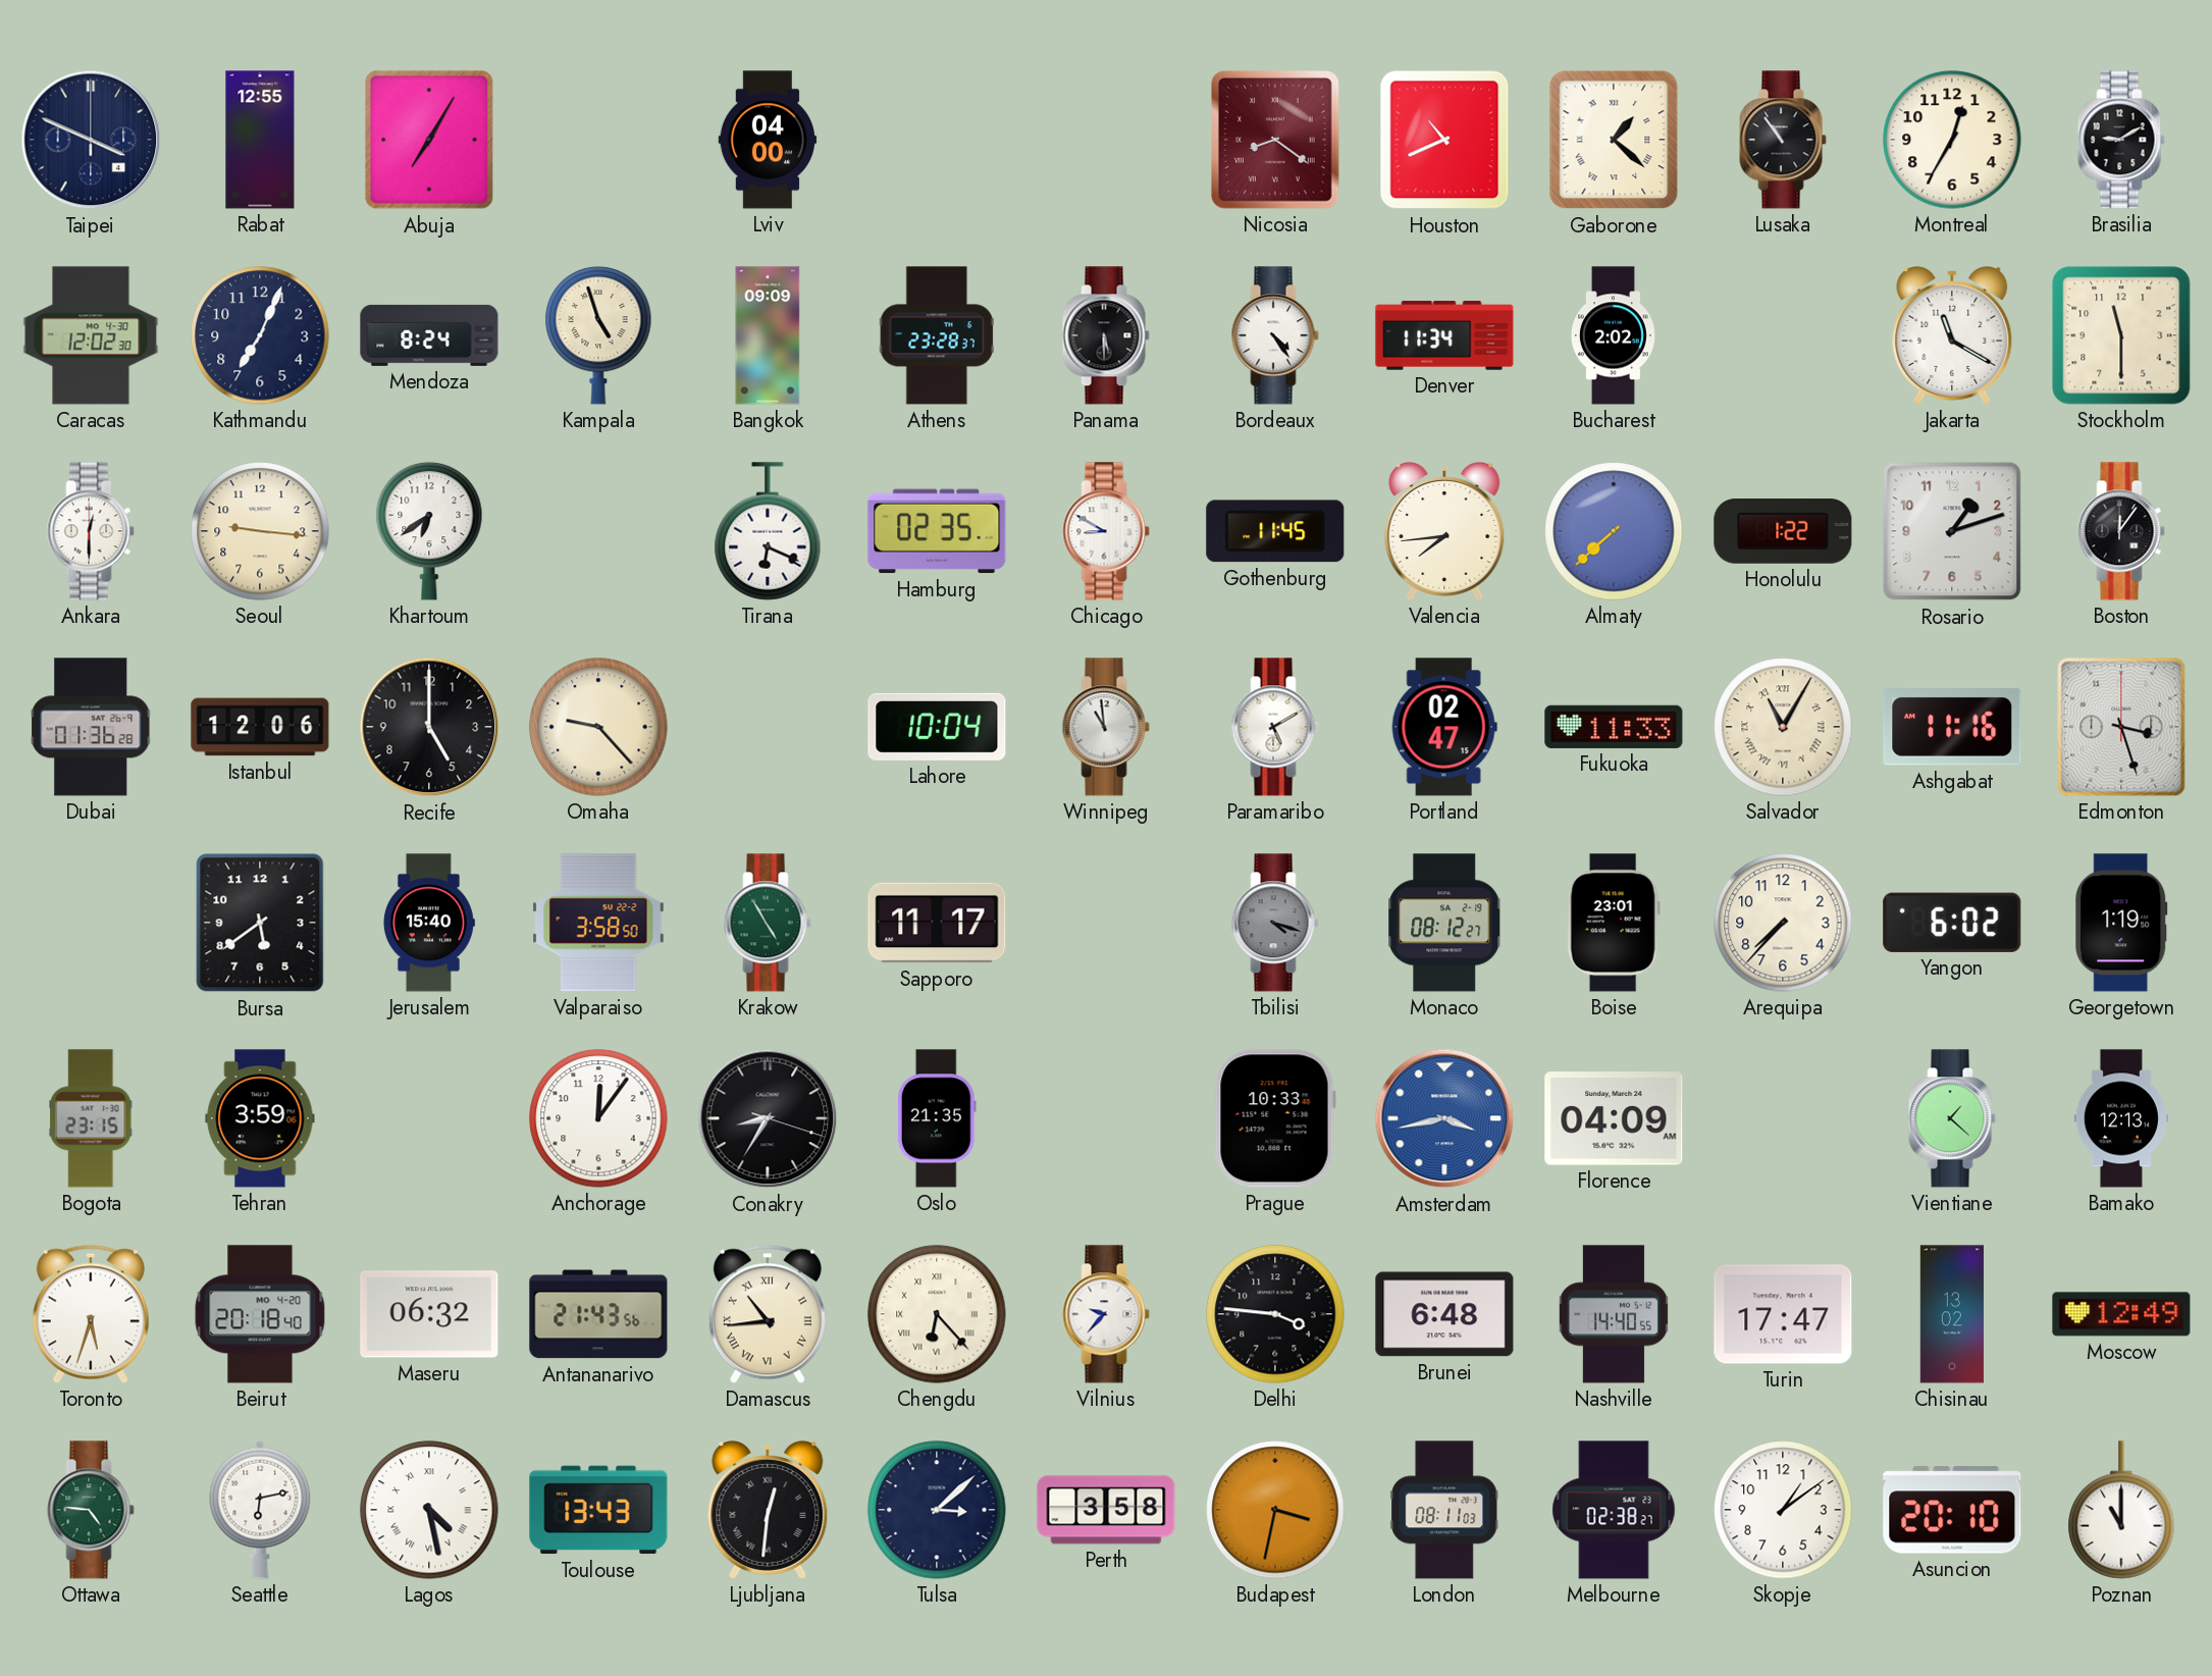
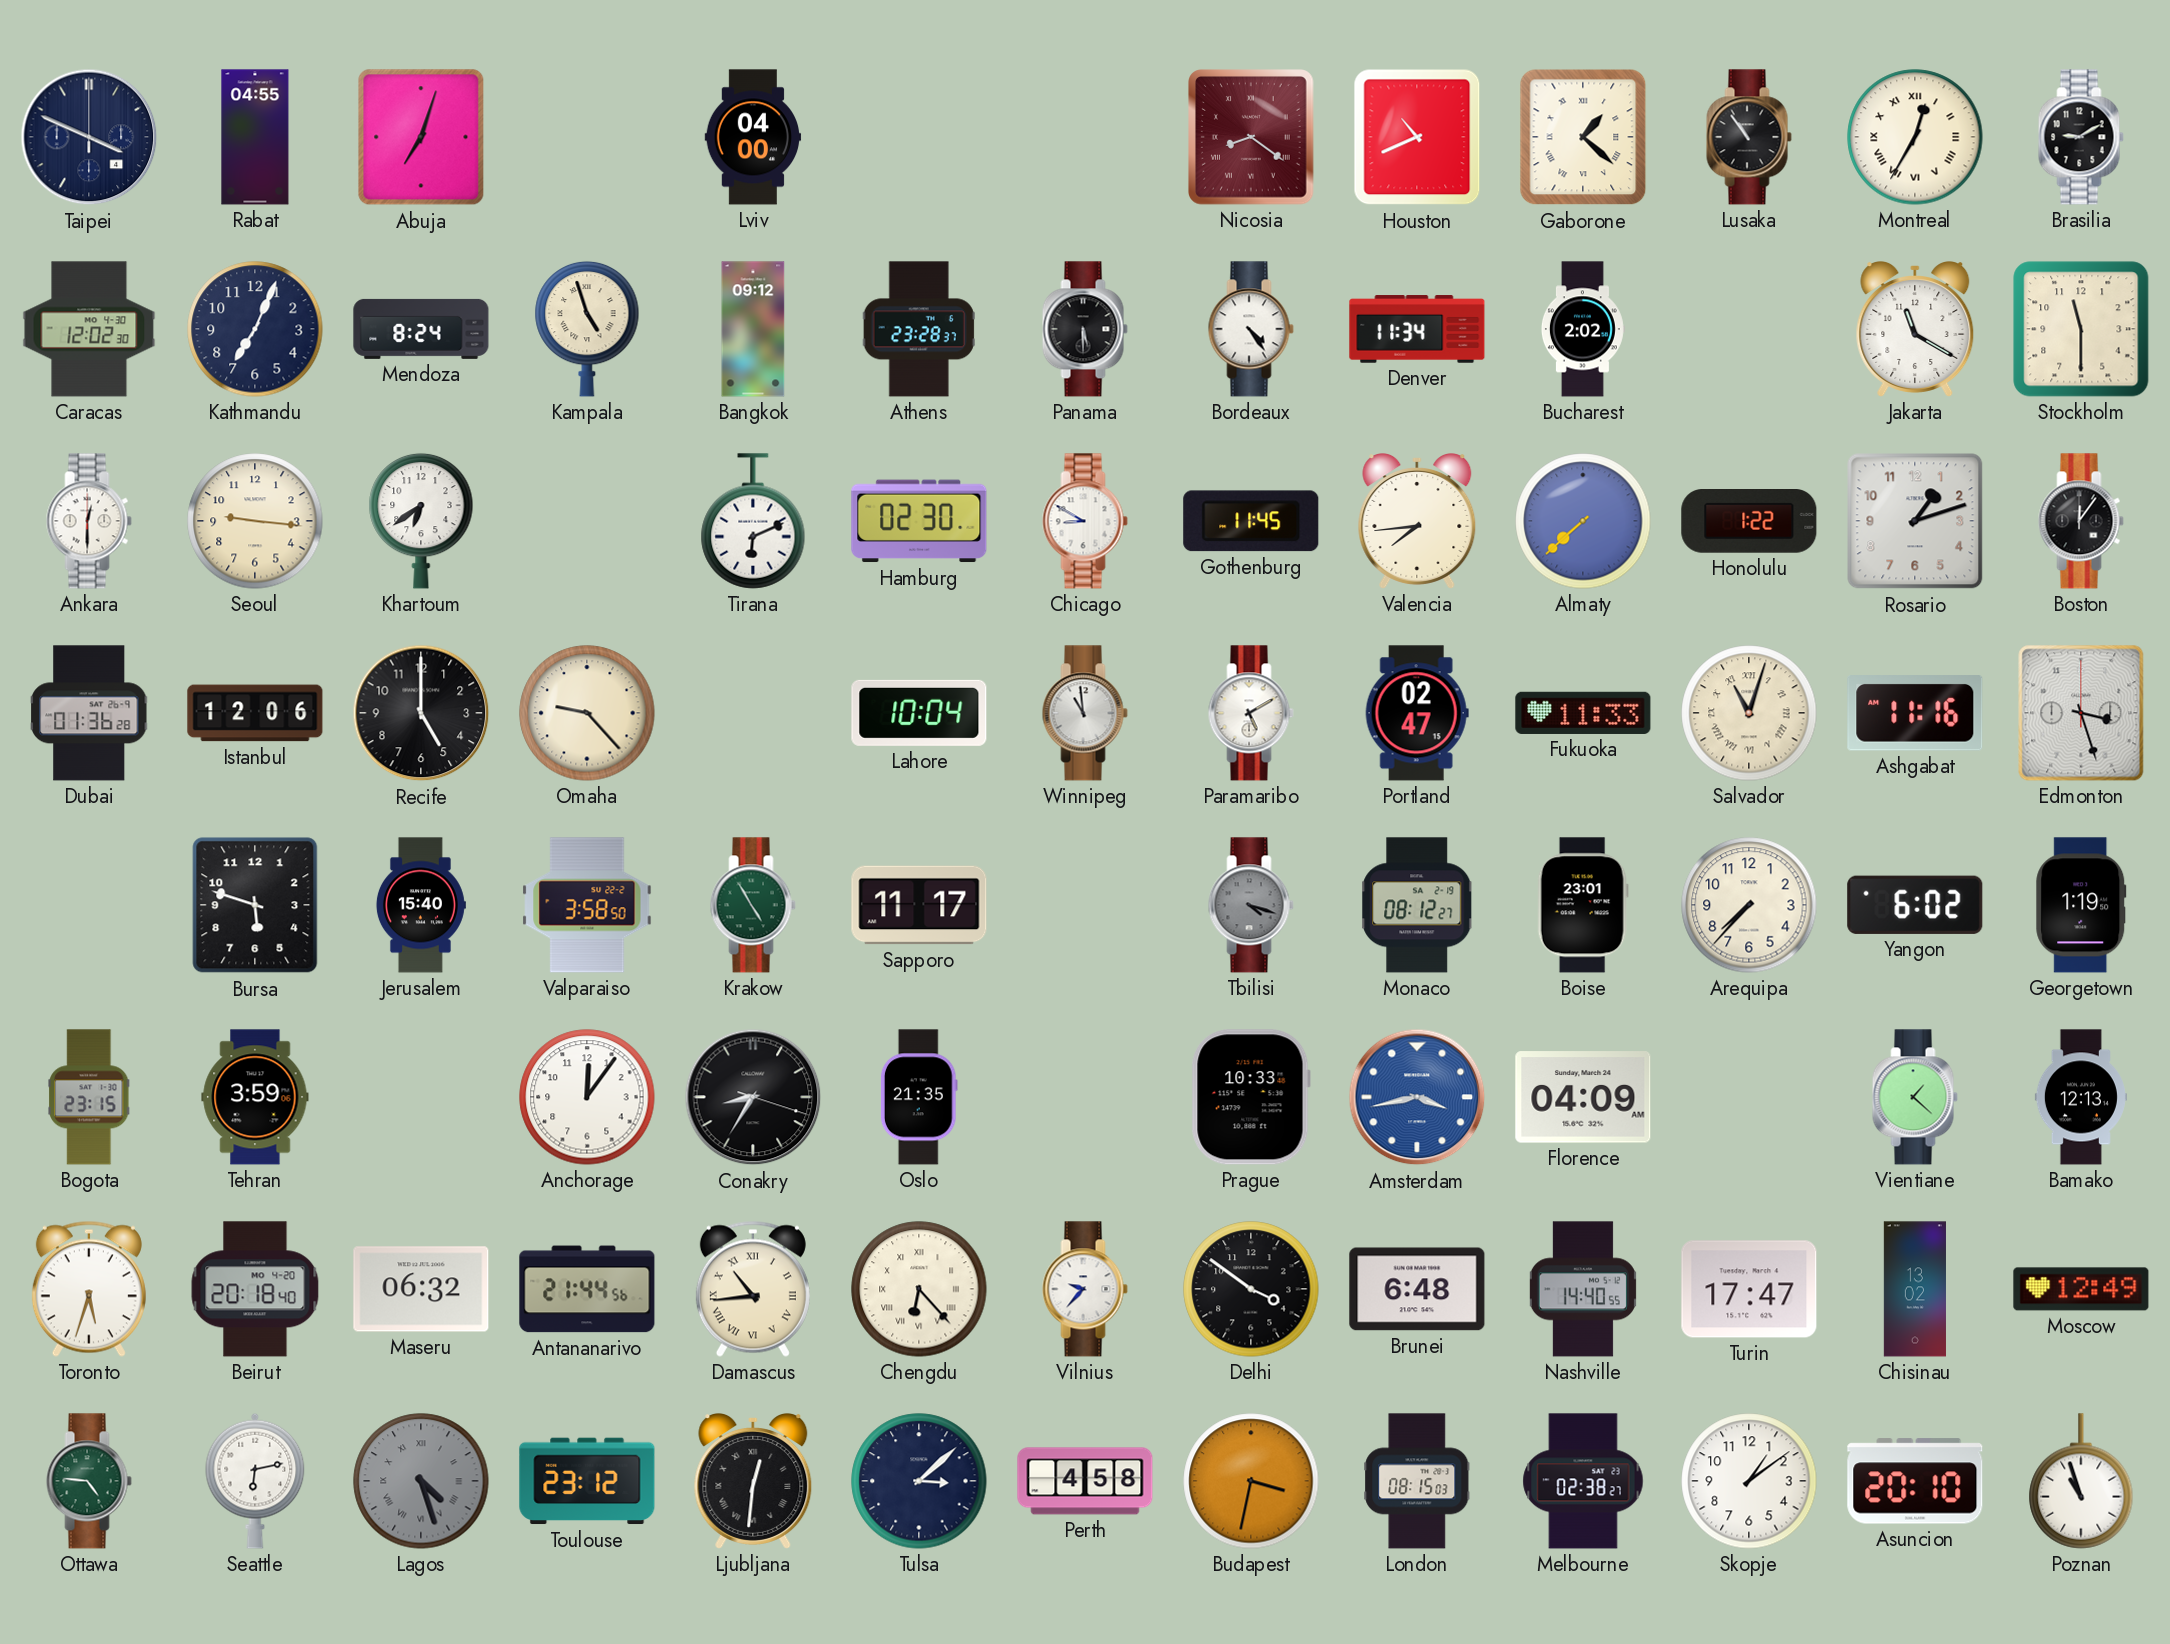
Rabat: 12:55 -> 04:55
Abuja: 7:05 -> 7:03
Montreal numerals: Arabic -> Roman
Bangkok: 09:09 -> 09:12
Tirana: 6:19 -> 6:11
Hamburg: 02:35 -> 02:30
Salvador: 11:05 -> 11:03
Bursa: 5:39 -> 5:48
Antananarivo: 21:43 -> 21:44
Delhi: 3:46 -> 3:51
Lagos: 4:28 -> 4:27
Lagos dial: white -> grey
Toulouse: 13:43 -> 23:12
Perth: 3:58 -> 4:58
London: 08:11 -> 08:15
Poznan: 11:00 -> 10:57
